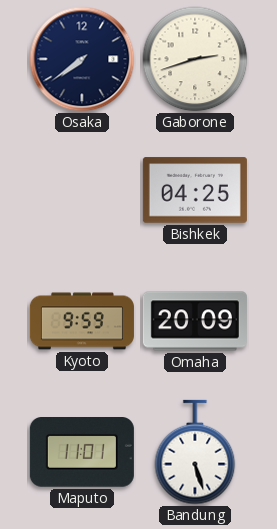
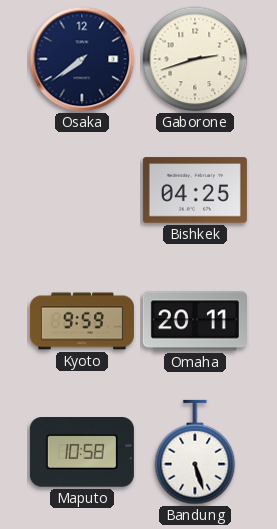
Omaha: 20:09 -> 20:11
Maputo: 11:01 -> 10:58
